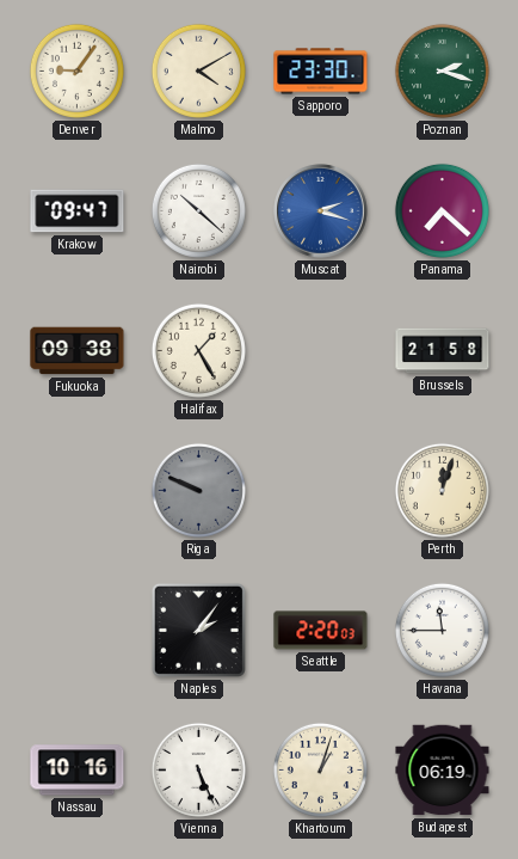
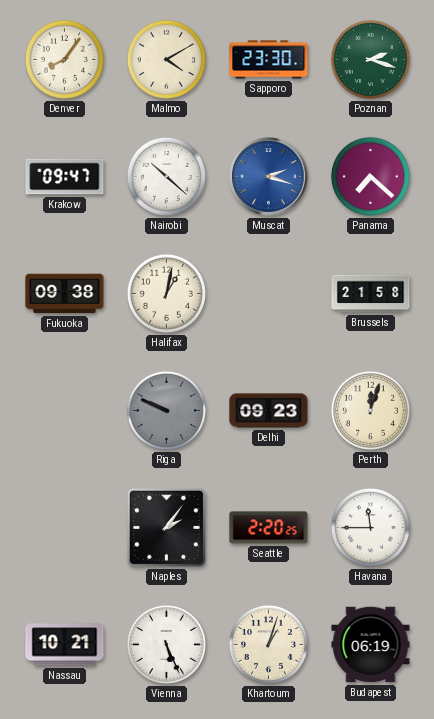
Denver: 9:06 -> 8:06
Halifax: 1:25 -> 1:02
Delhi: none -> 09:23
Seattle: 2:20:03 -> 2:20:25
Nassau: 10:16 -> 10:21
